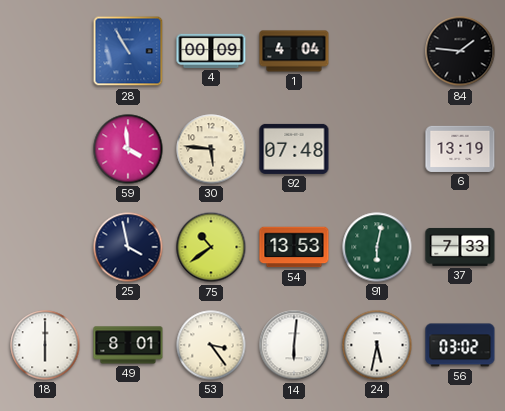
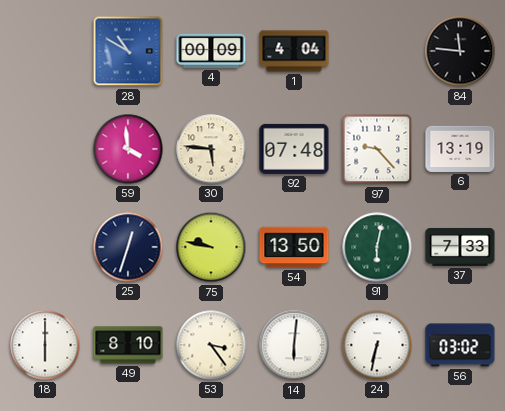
28: 10:55 -> 10:50
84: 1:46 -> 11:46
97: none -> 9:23
25: 3:58 -> 12:33
75: 10:39 -> 9:47
54: 13:53 -> 13:50
49: 8:01 -> 8:10
24: 5:32 -> 6:32
